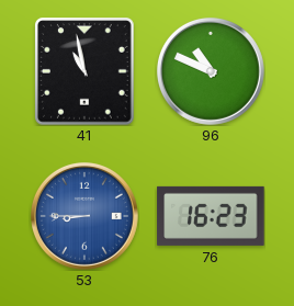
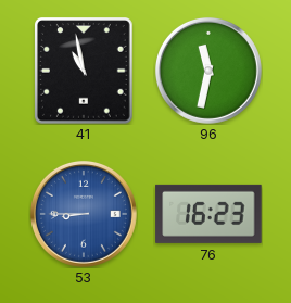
96: 10:49 -> 11:32
